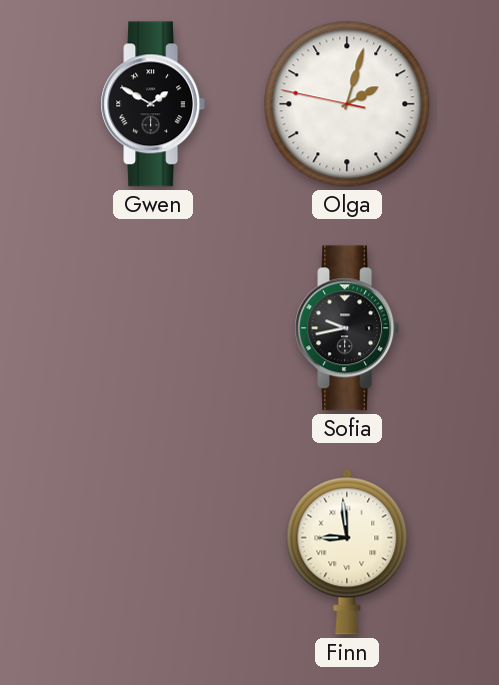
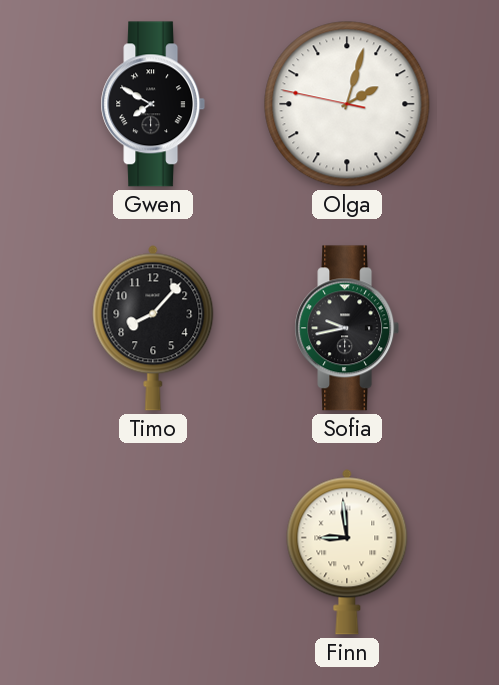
Gwen: 1:50 -> 7:50
Timo: none -> 8:07
